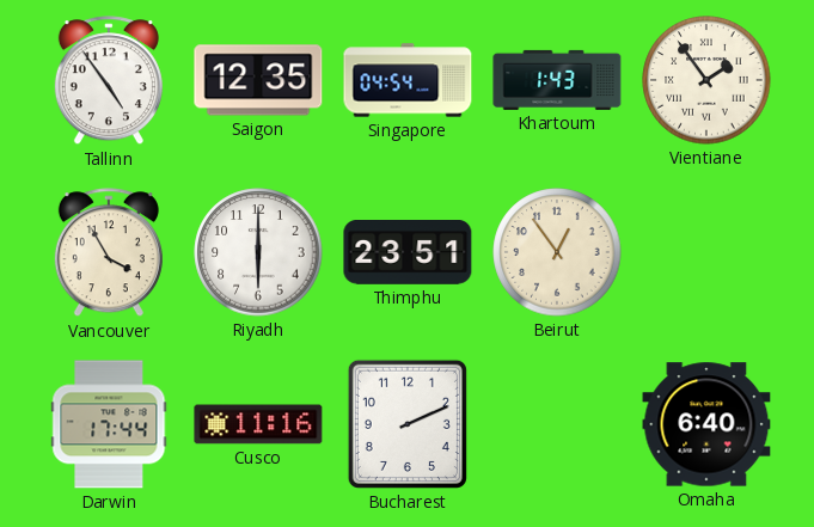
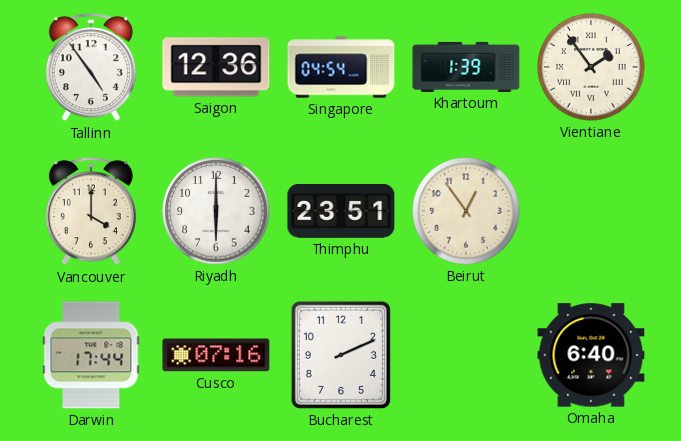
Saigon: 12:35 -> 12:36
Khartoum: 1:43 -> 1:39
Vancouver: 3:55 -> 4:00
Cusco: 11:16 -> 07:16
